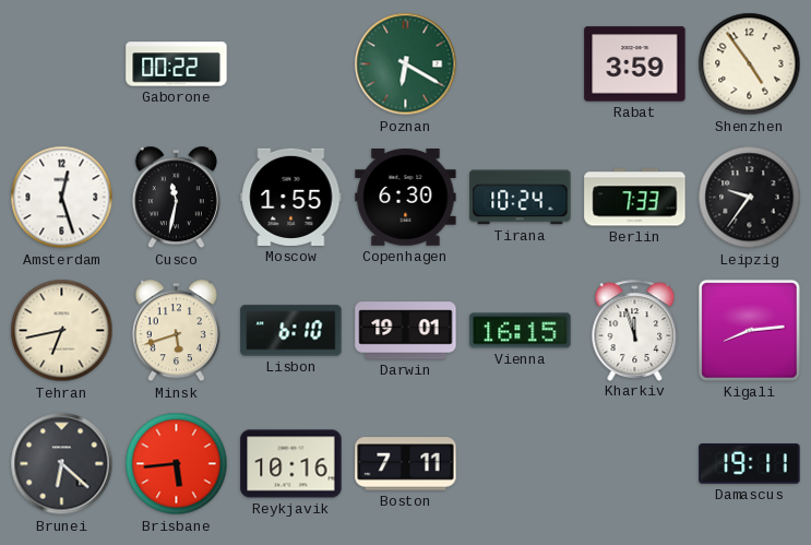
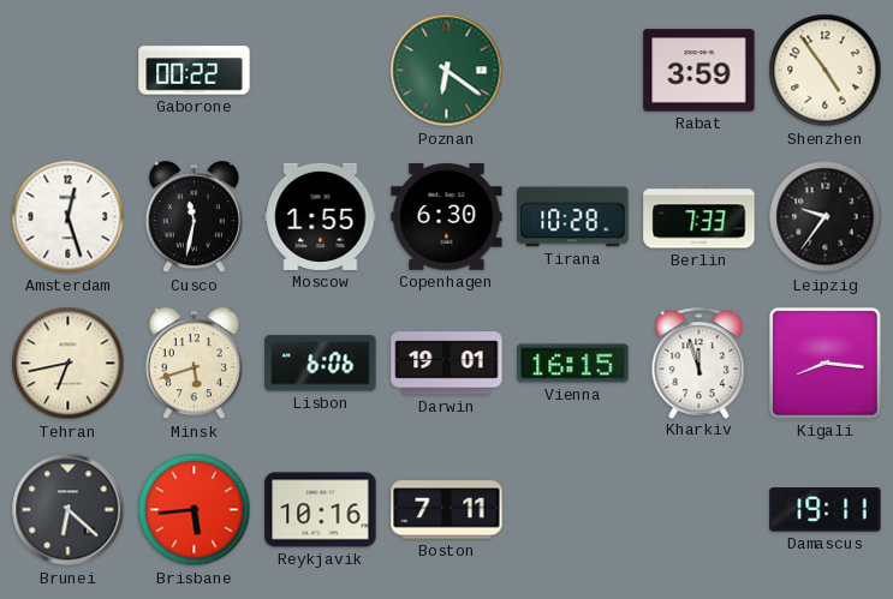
Poznan: 6:20 -> 6:21
Tirana: 10:24 -> 10:28
Lisbon: 6:10 -> 6:06
Kigali: 8:14 -> 8:16
